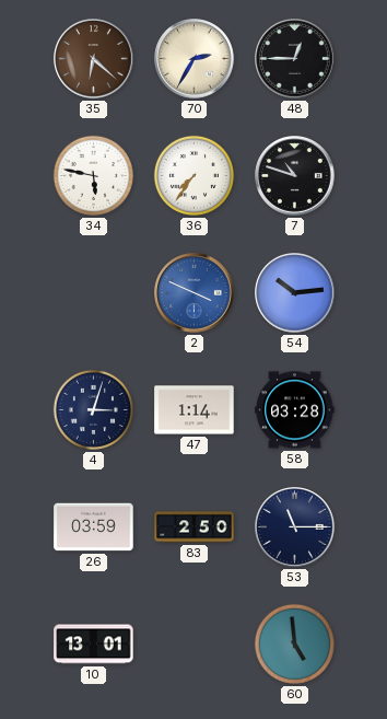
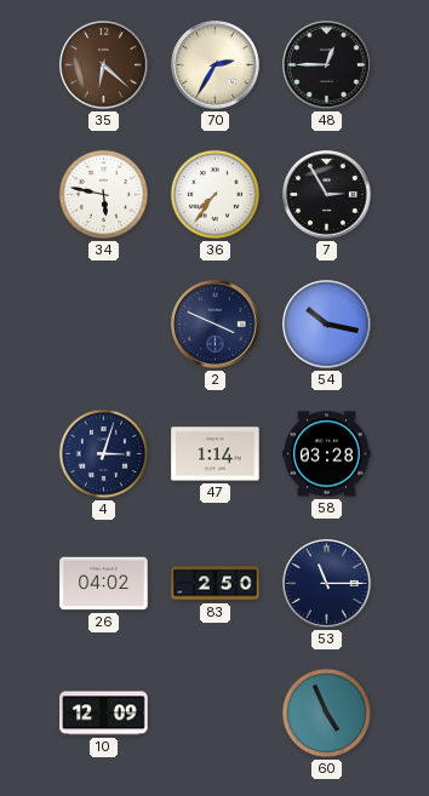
7: 10:48 -> 2:55
2 dial: blue -> navy
54: 10:14 -> 10:17
26: 03:59 -> 04:02
10: 13:01 -> 12:09
60: 4:59 -> 4:56
